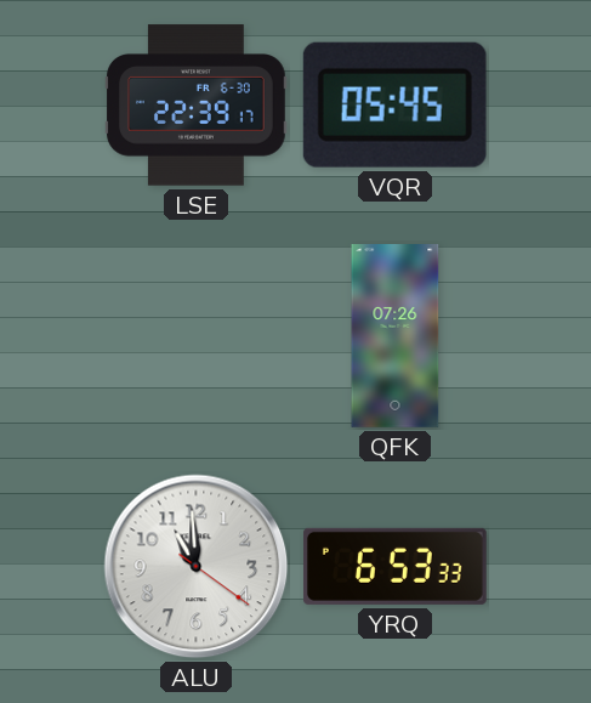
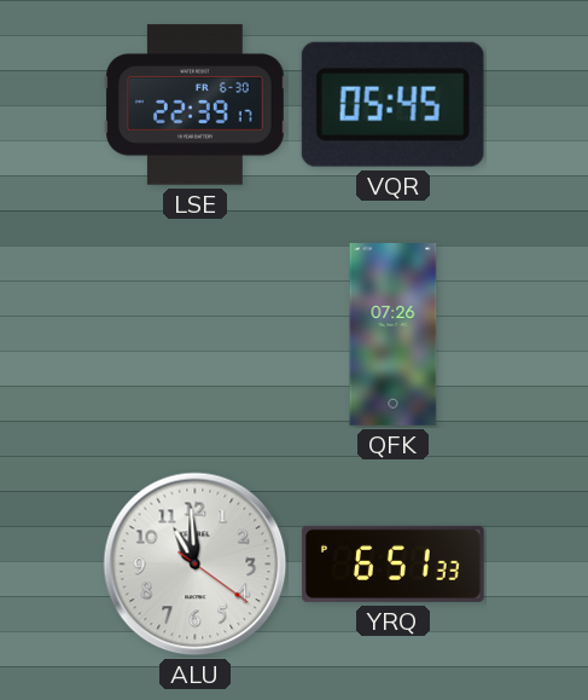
YRQ: 6:53 -> 6:51
